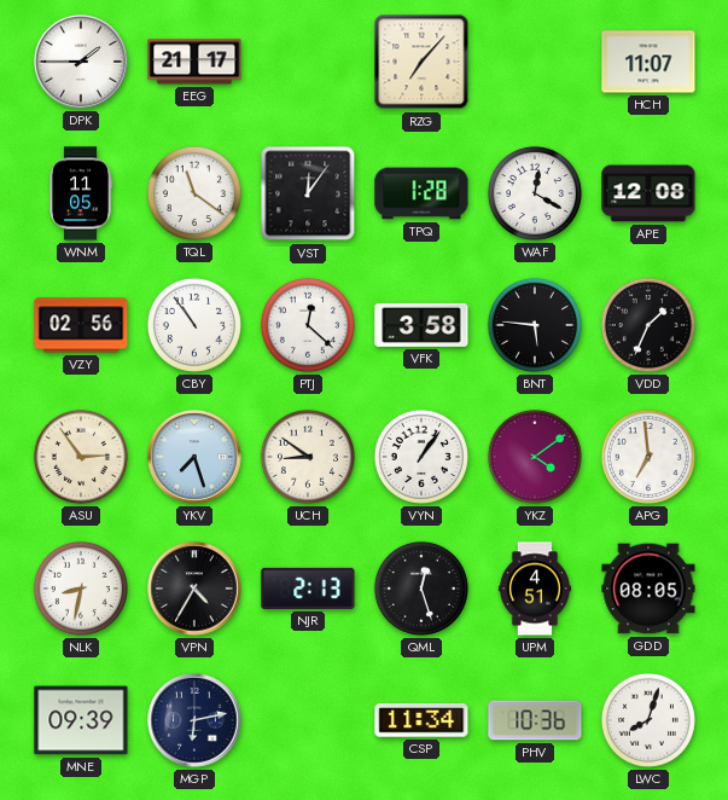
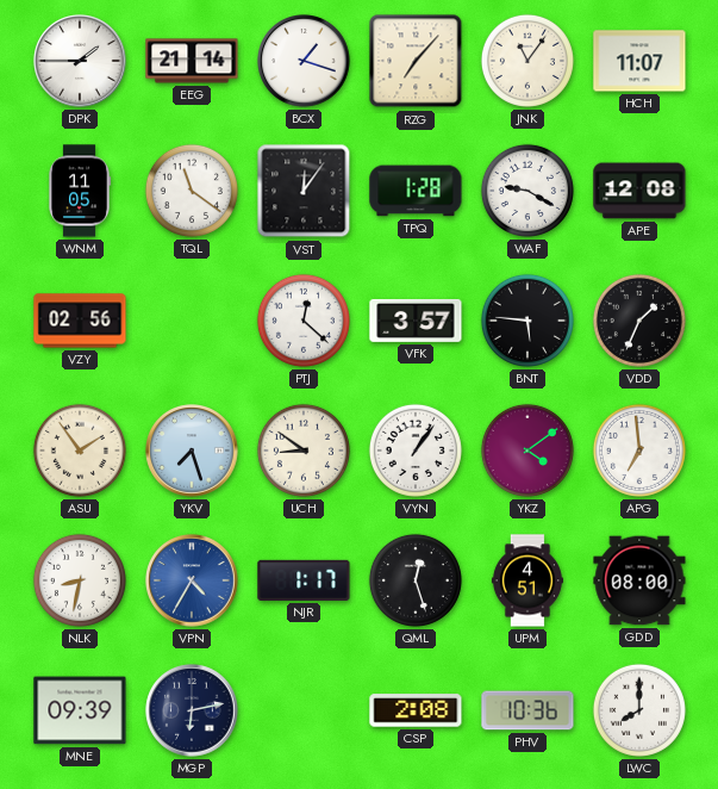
EEG: 21:17 -> 21:14
BCX: none -> 1:18
JNK: none -> 11:06
WAF: 12:20 -> 9:20
CBY: 10:54 -> none
VFK: 3:58 -> 3:57
ASU: 2:54 -> 1:54
VPN dial: black -> blue
NJR: 2:13 -> 1:17
GDD: 08:05 -> 08:00
CSP: 11:34 -> 2:08
LWC: 8:03 -> 8:00
